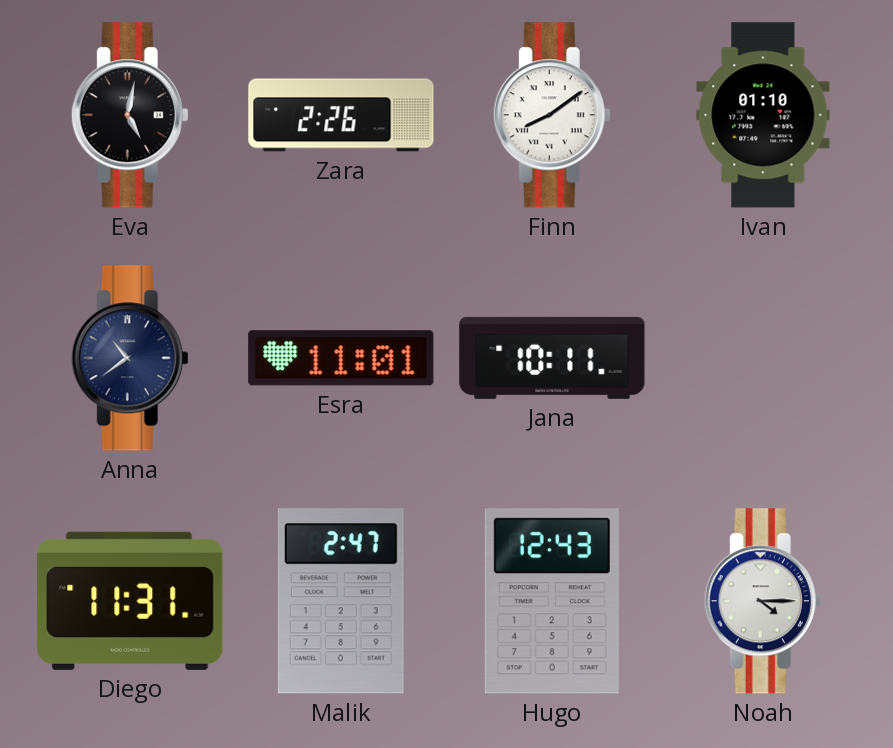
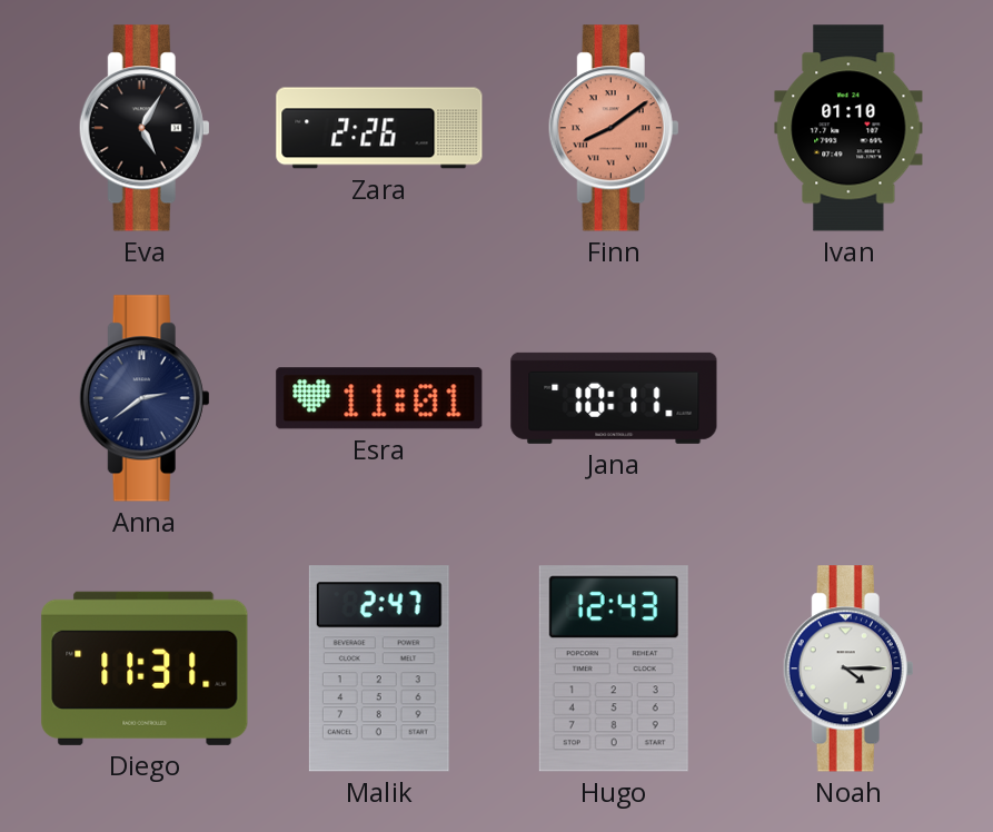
Eva: 5:02 -> 5:05
Finn dial: white -> salmon
Anna: 10:39 -> 2:39
